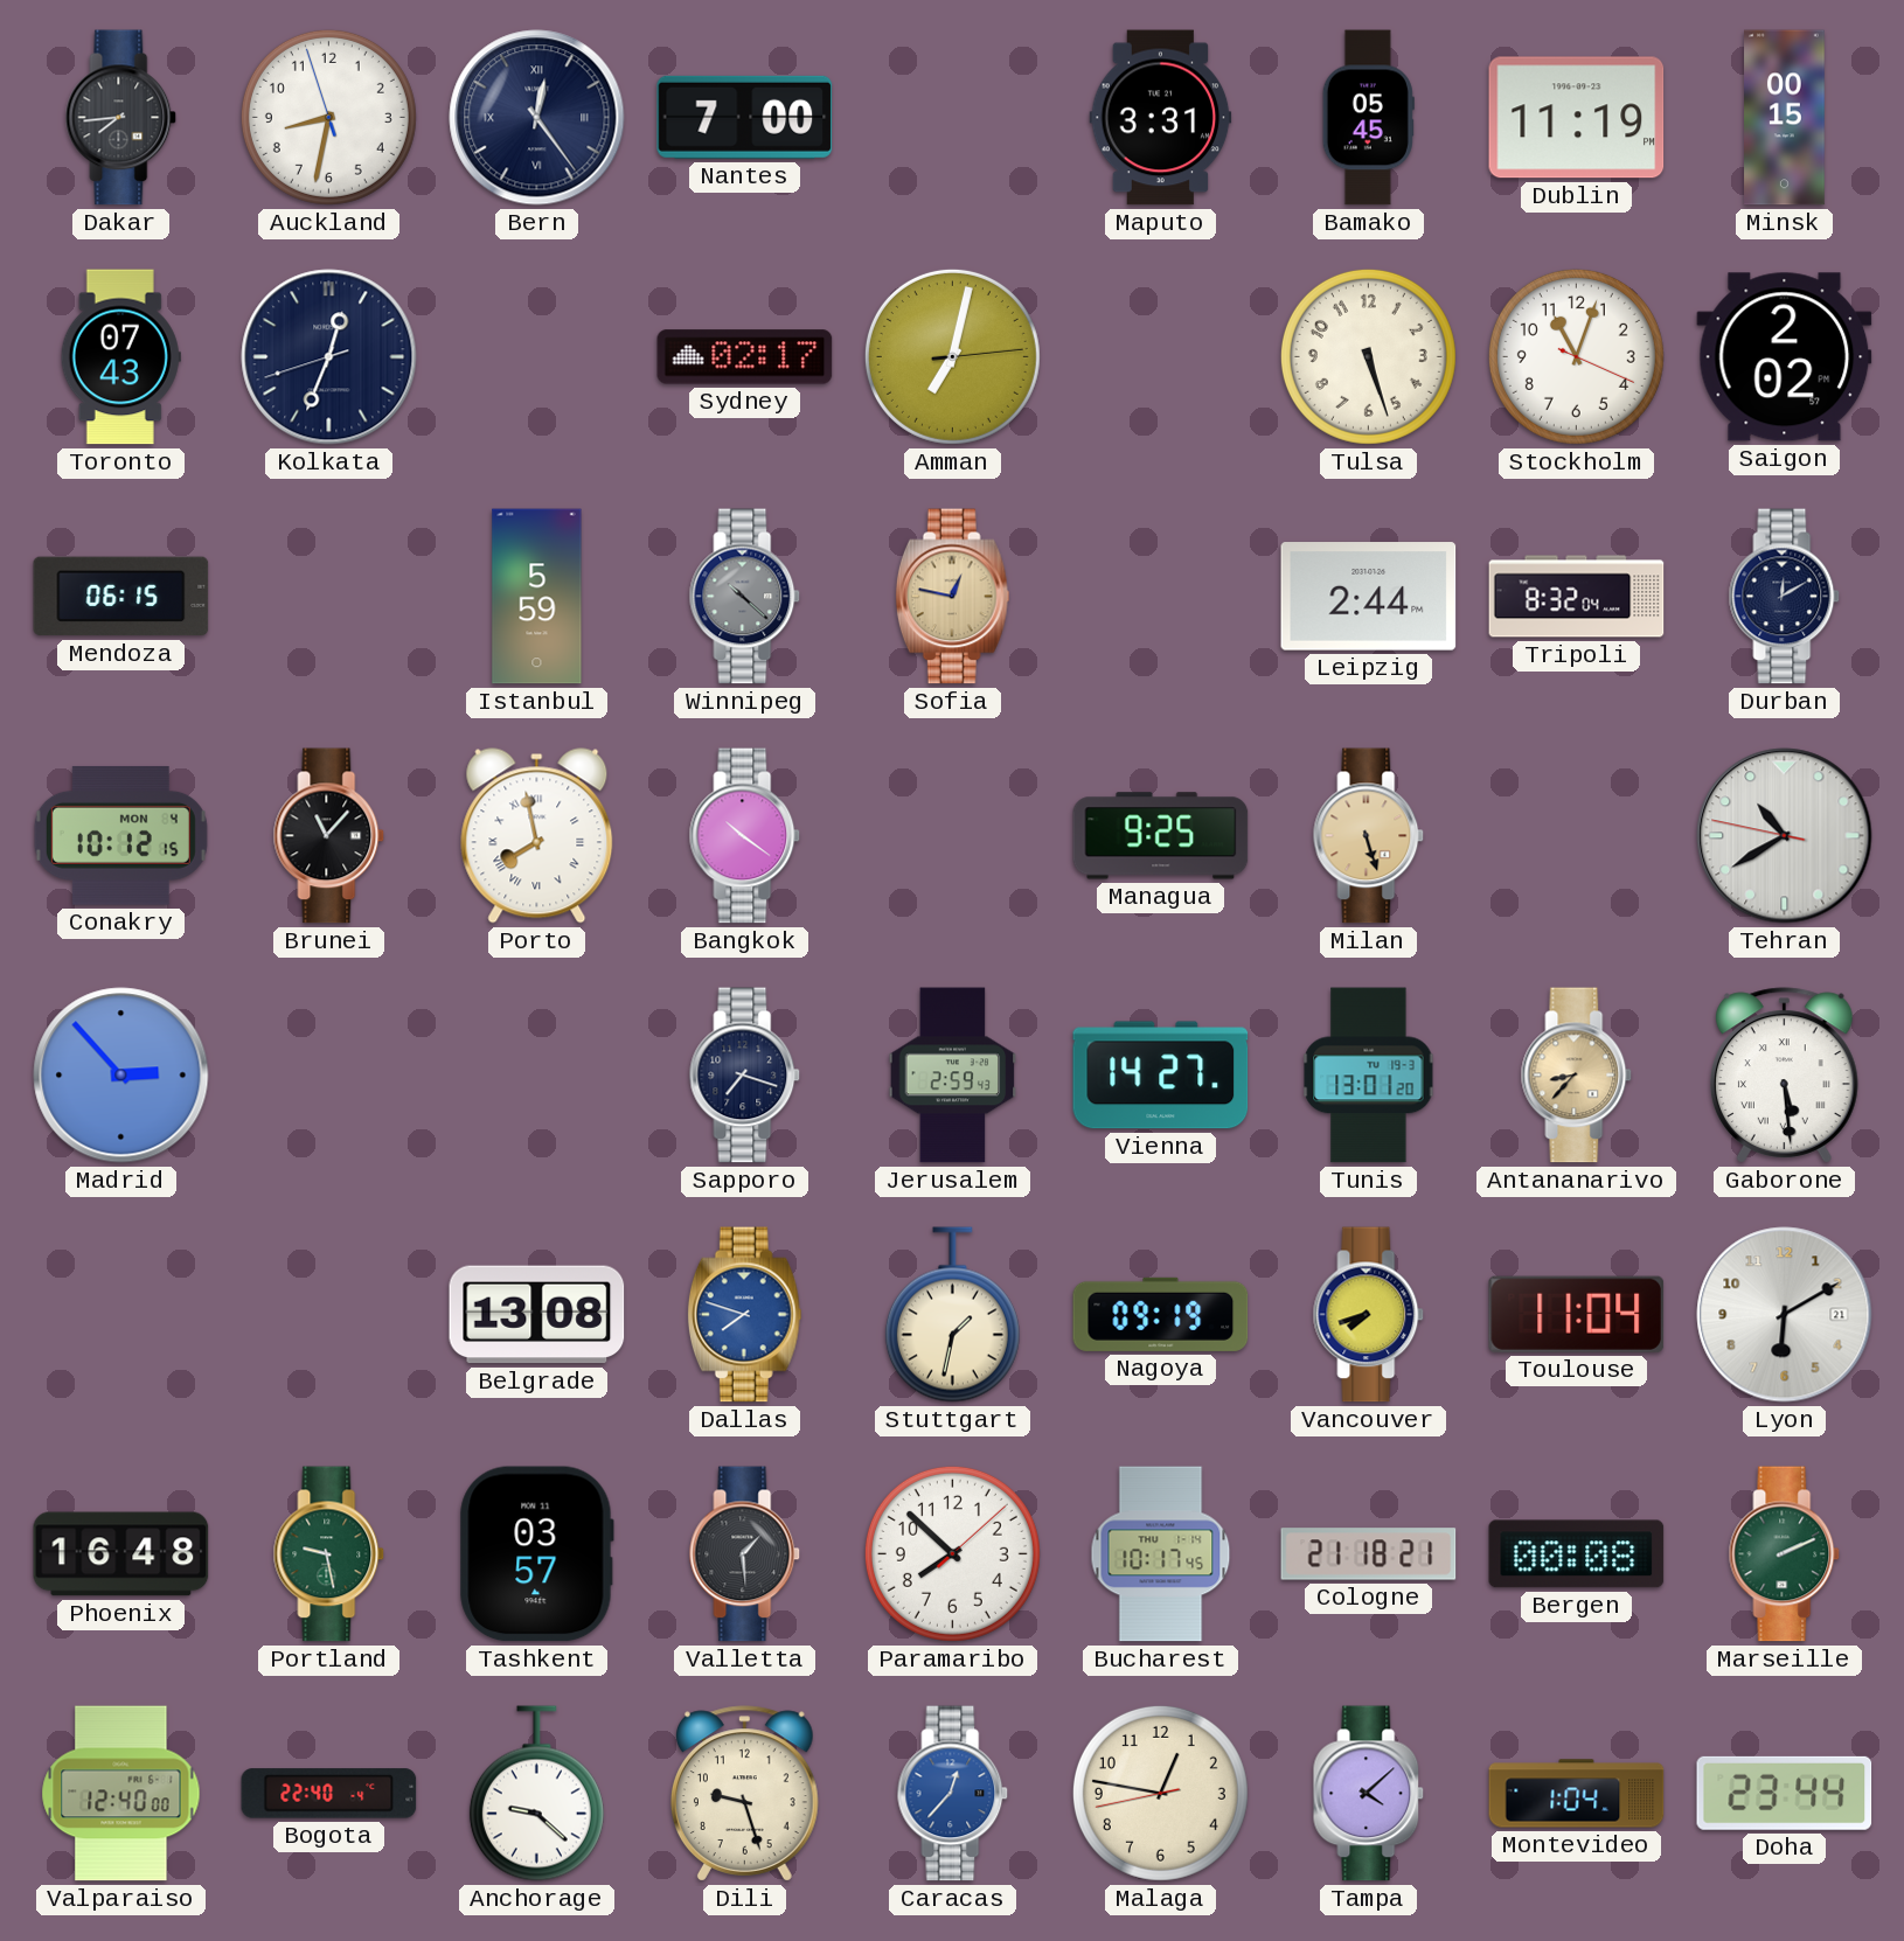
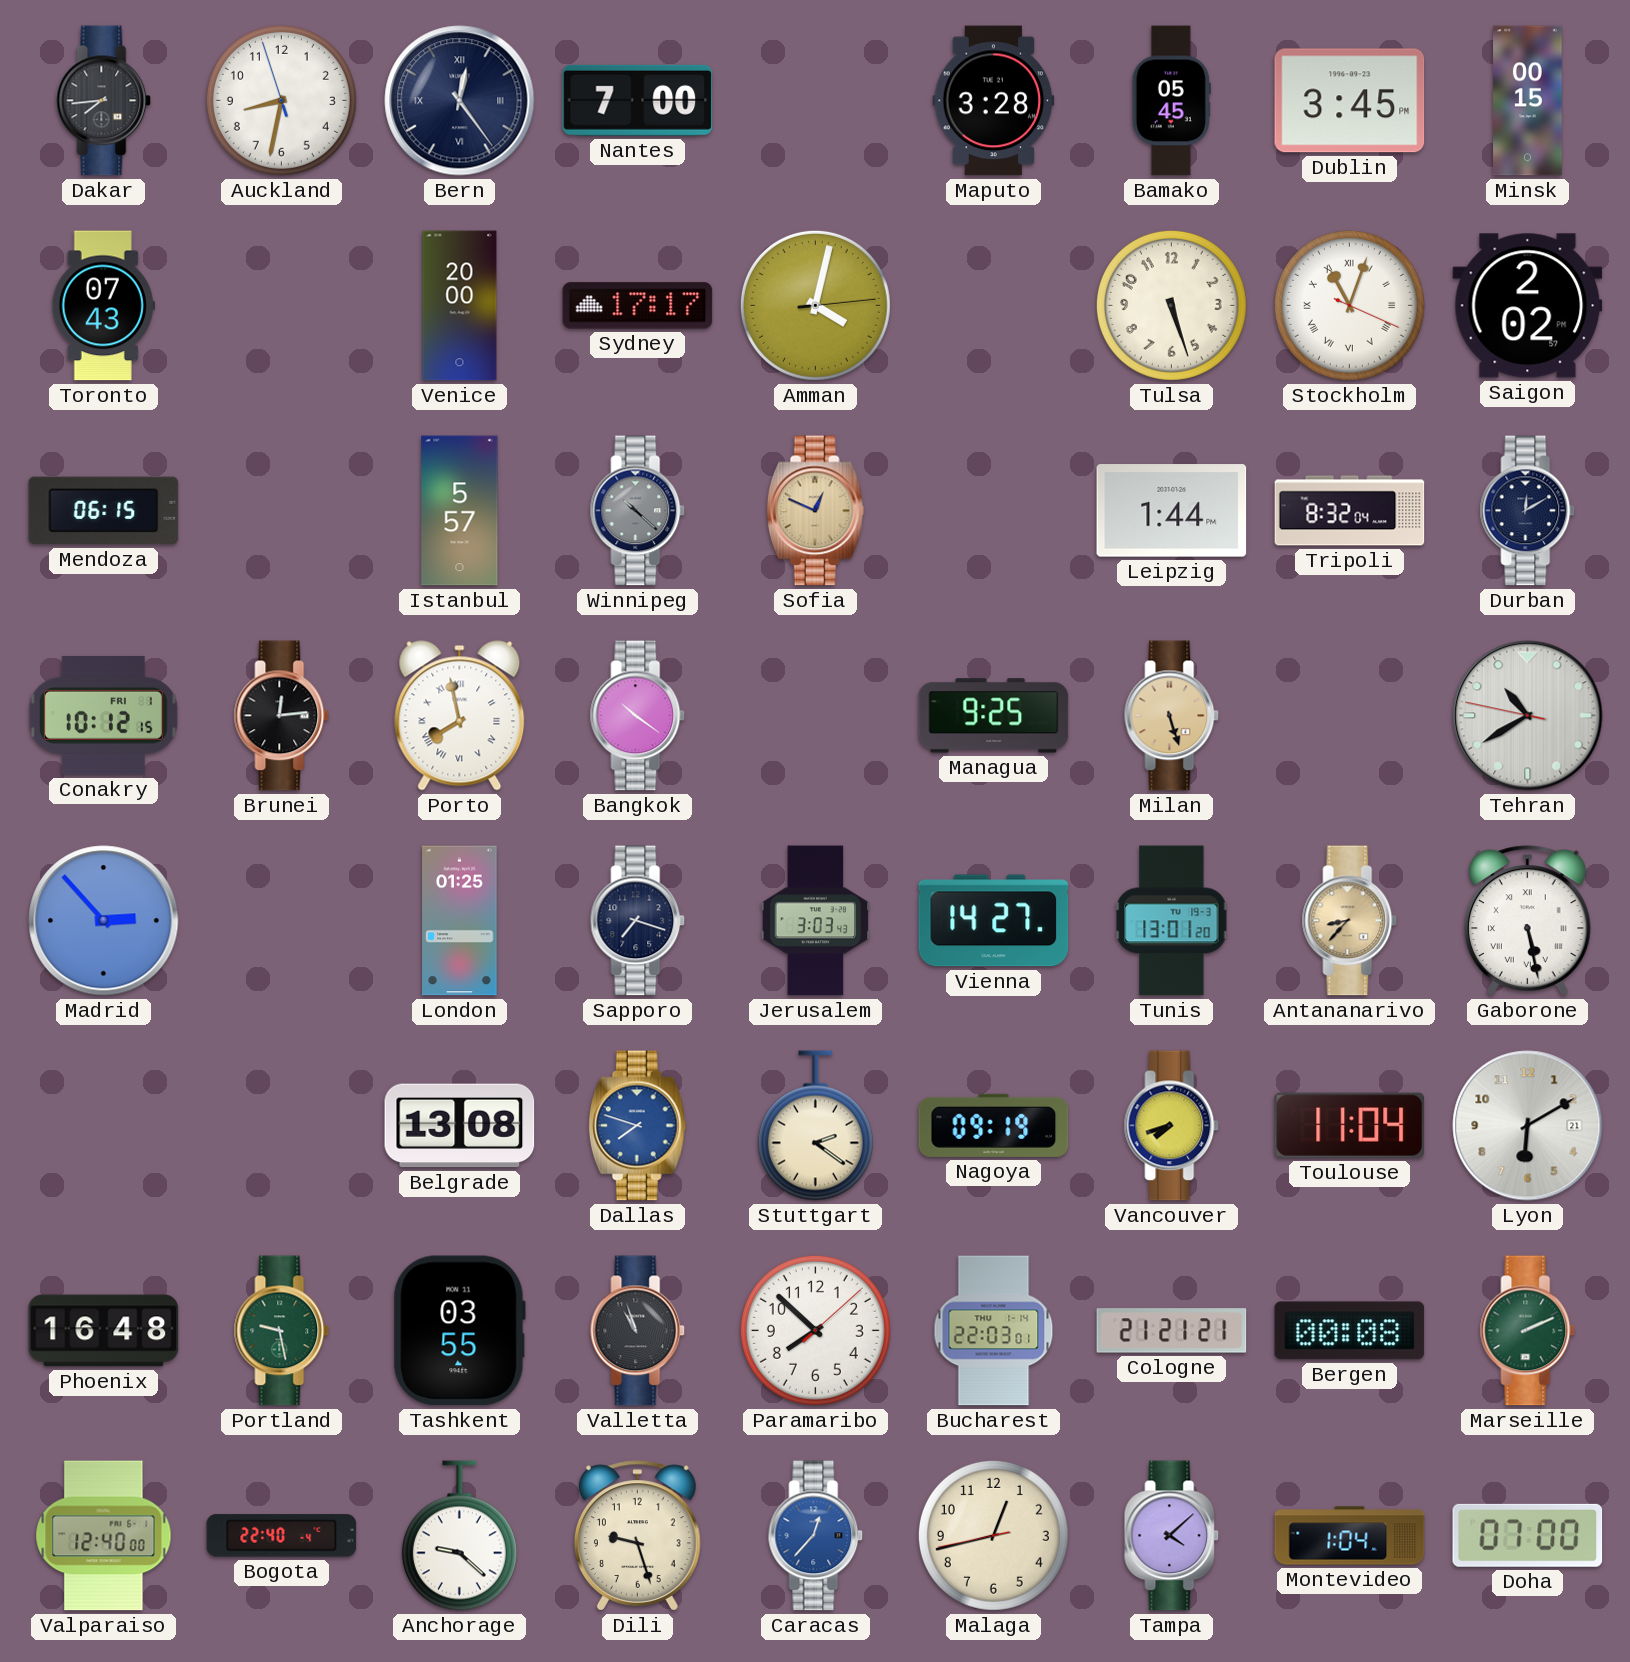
Maputo: 3:31 -> 3:28
Dublin: 11:19 -> 3:45
Kolkata: 12:33 -> none
Venice: none -> 20:00
Sydney: 02:17 -> 17:17
Amman: 7:02 -> 4:02
Stockholm numerals: Arabic -> Roman
Istanbul: 5:59 -> 5:57
Sofia: 12:47 -> 12:49
Leipzig: 2:44 -> 1:44
Conakry date: MON 4 -> FRI 1
Brunei: 11:07 -> 12:14
London: none -> 01:25
Jerusalem: 2:59 -> 3:03
Gaborone: 5:29 -> 5:28
Stuttgart: 1:32 -> 2:21
Tashkent: 03:57 -> 03:55
Valletta: 1:29 -> 10:57
Bucharest: 10:17 -> 22:03
Cologne: 21:18 -> 21:21
Malaga: 12:46 -> 12:42
Doha: 23:44 -> 07:00
